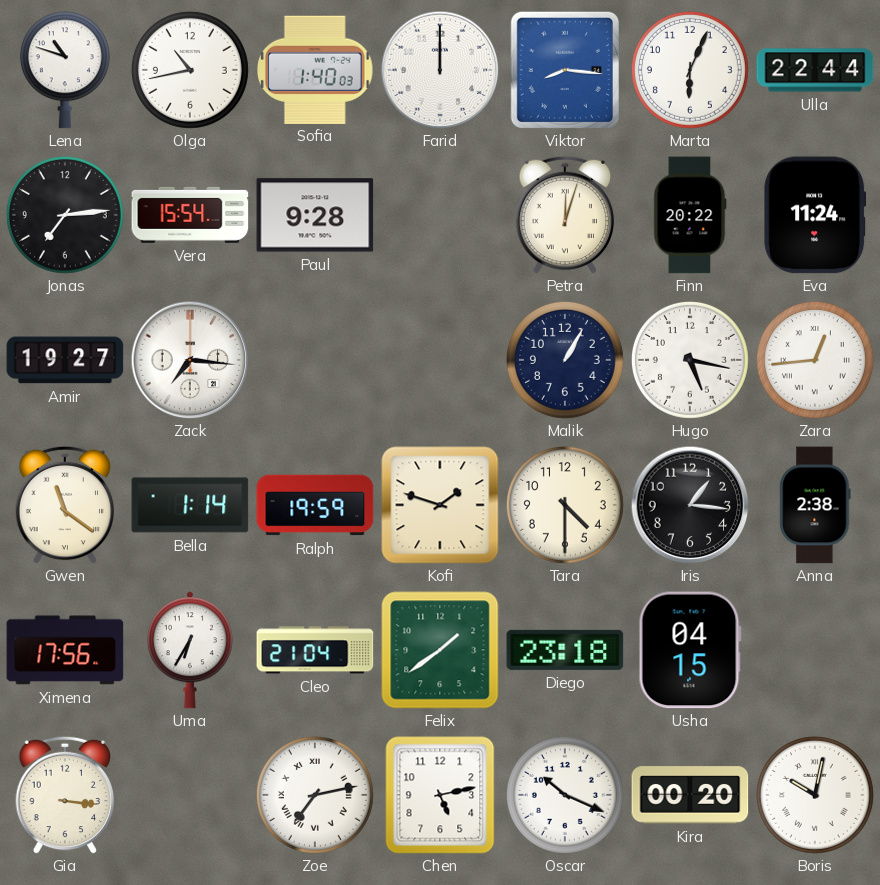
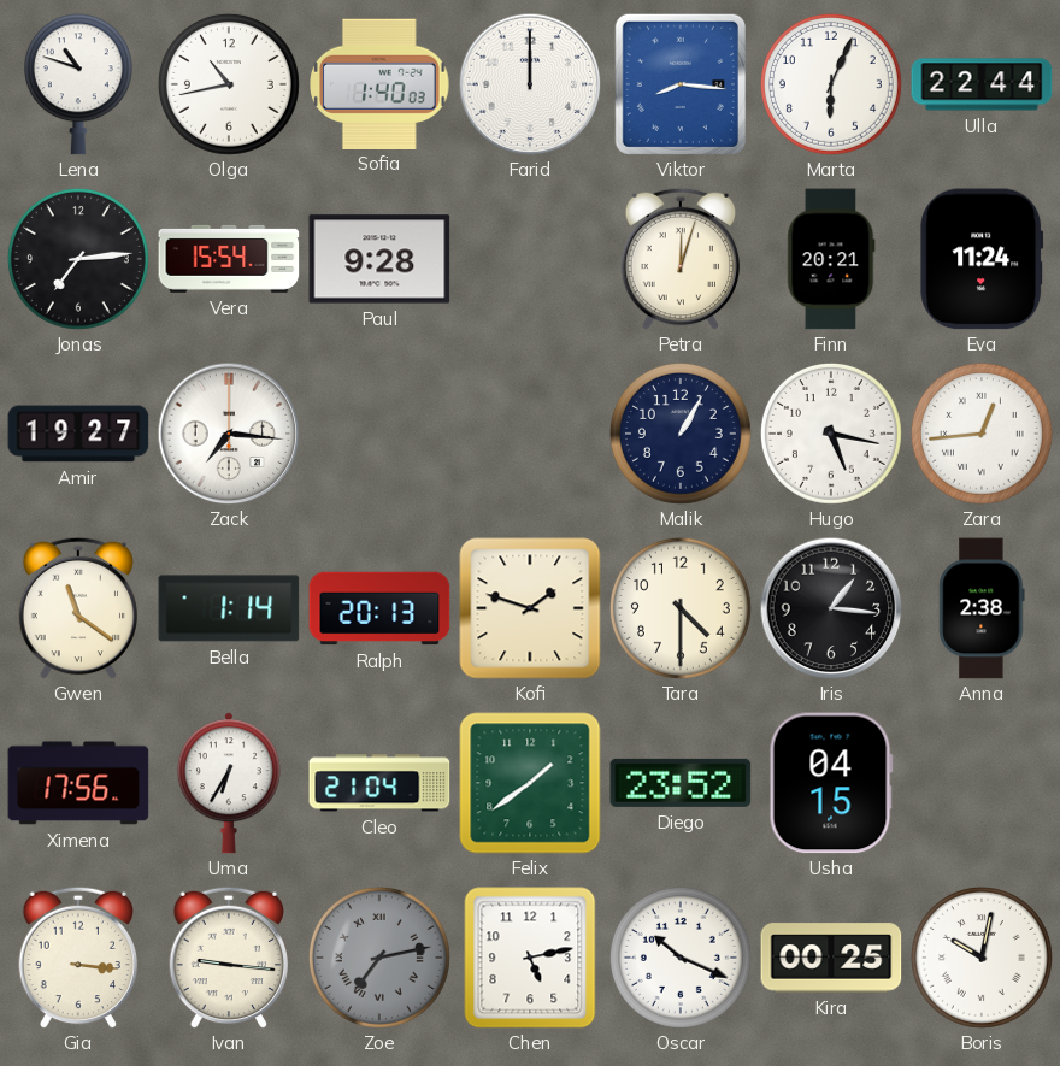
Finn: 20:22 -> 20:21
Ralph: 19:59 -> 20:13
Diego: 23:18 -> 23:52
Ivan: none -> 9:16
Zoe dial: white -> grey
Kira: 00:20 -> 00:25
